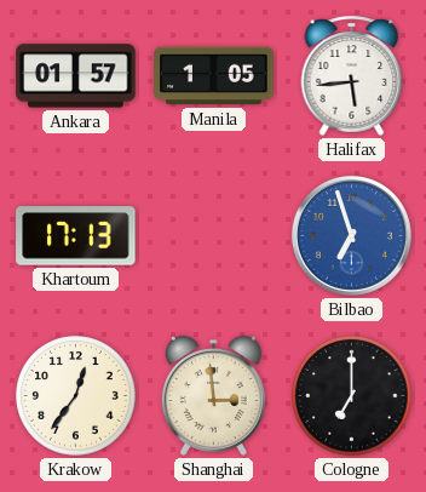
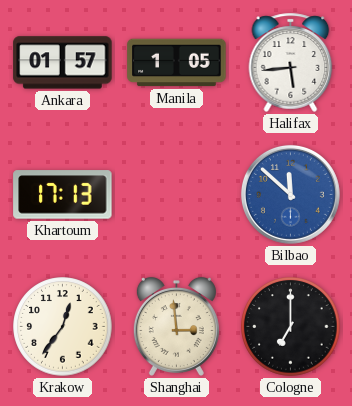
Bilbao: 6:57 -> 11:52
